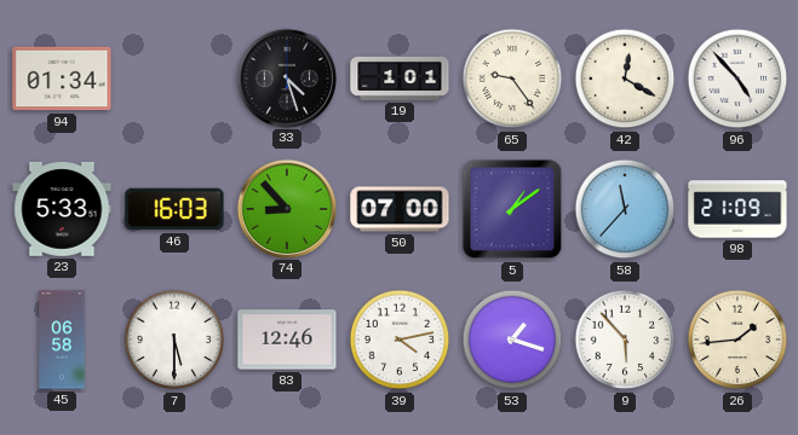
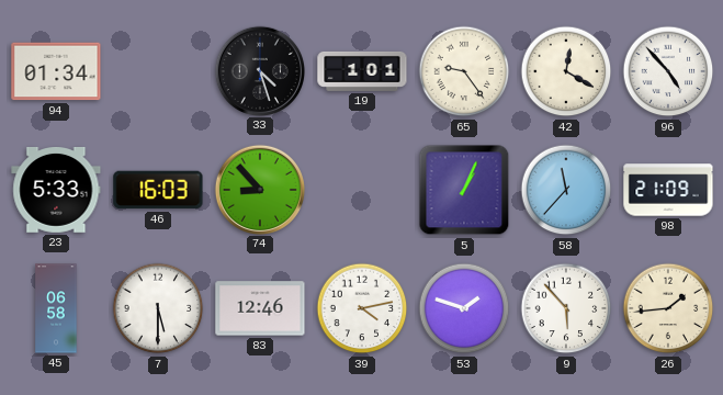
50: 07:00 -> none
5: 1:09 -> 1:04
53: 1:18 -> 1:48
